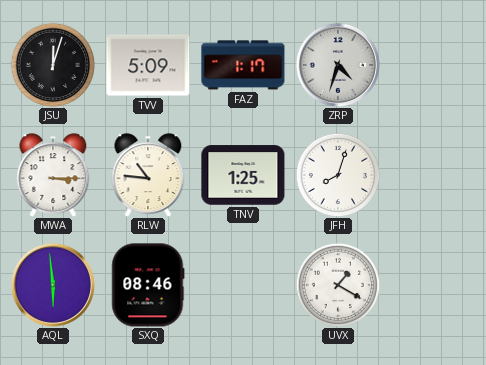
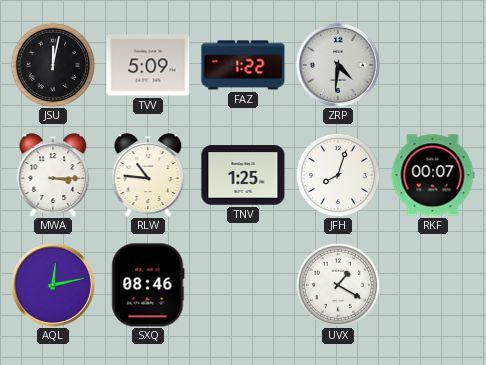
JSU: 12:03 -> 12:02
FAZ: 1:17 -> 1:22
ZRP: 4:33 -> 4:31
RKF: none -> 00:07
AQL: 5:59 -> 12:13
